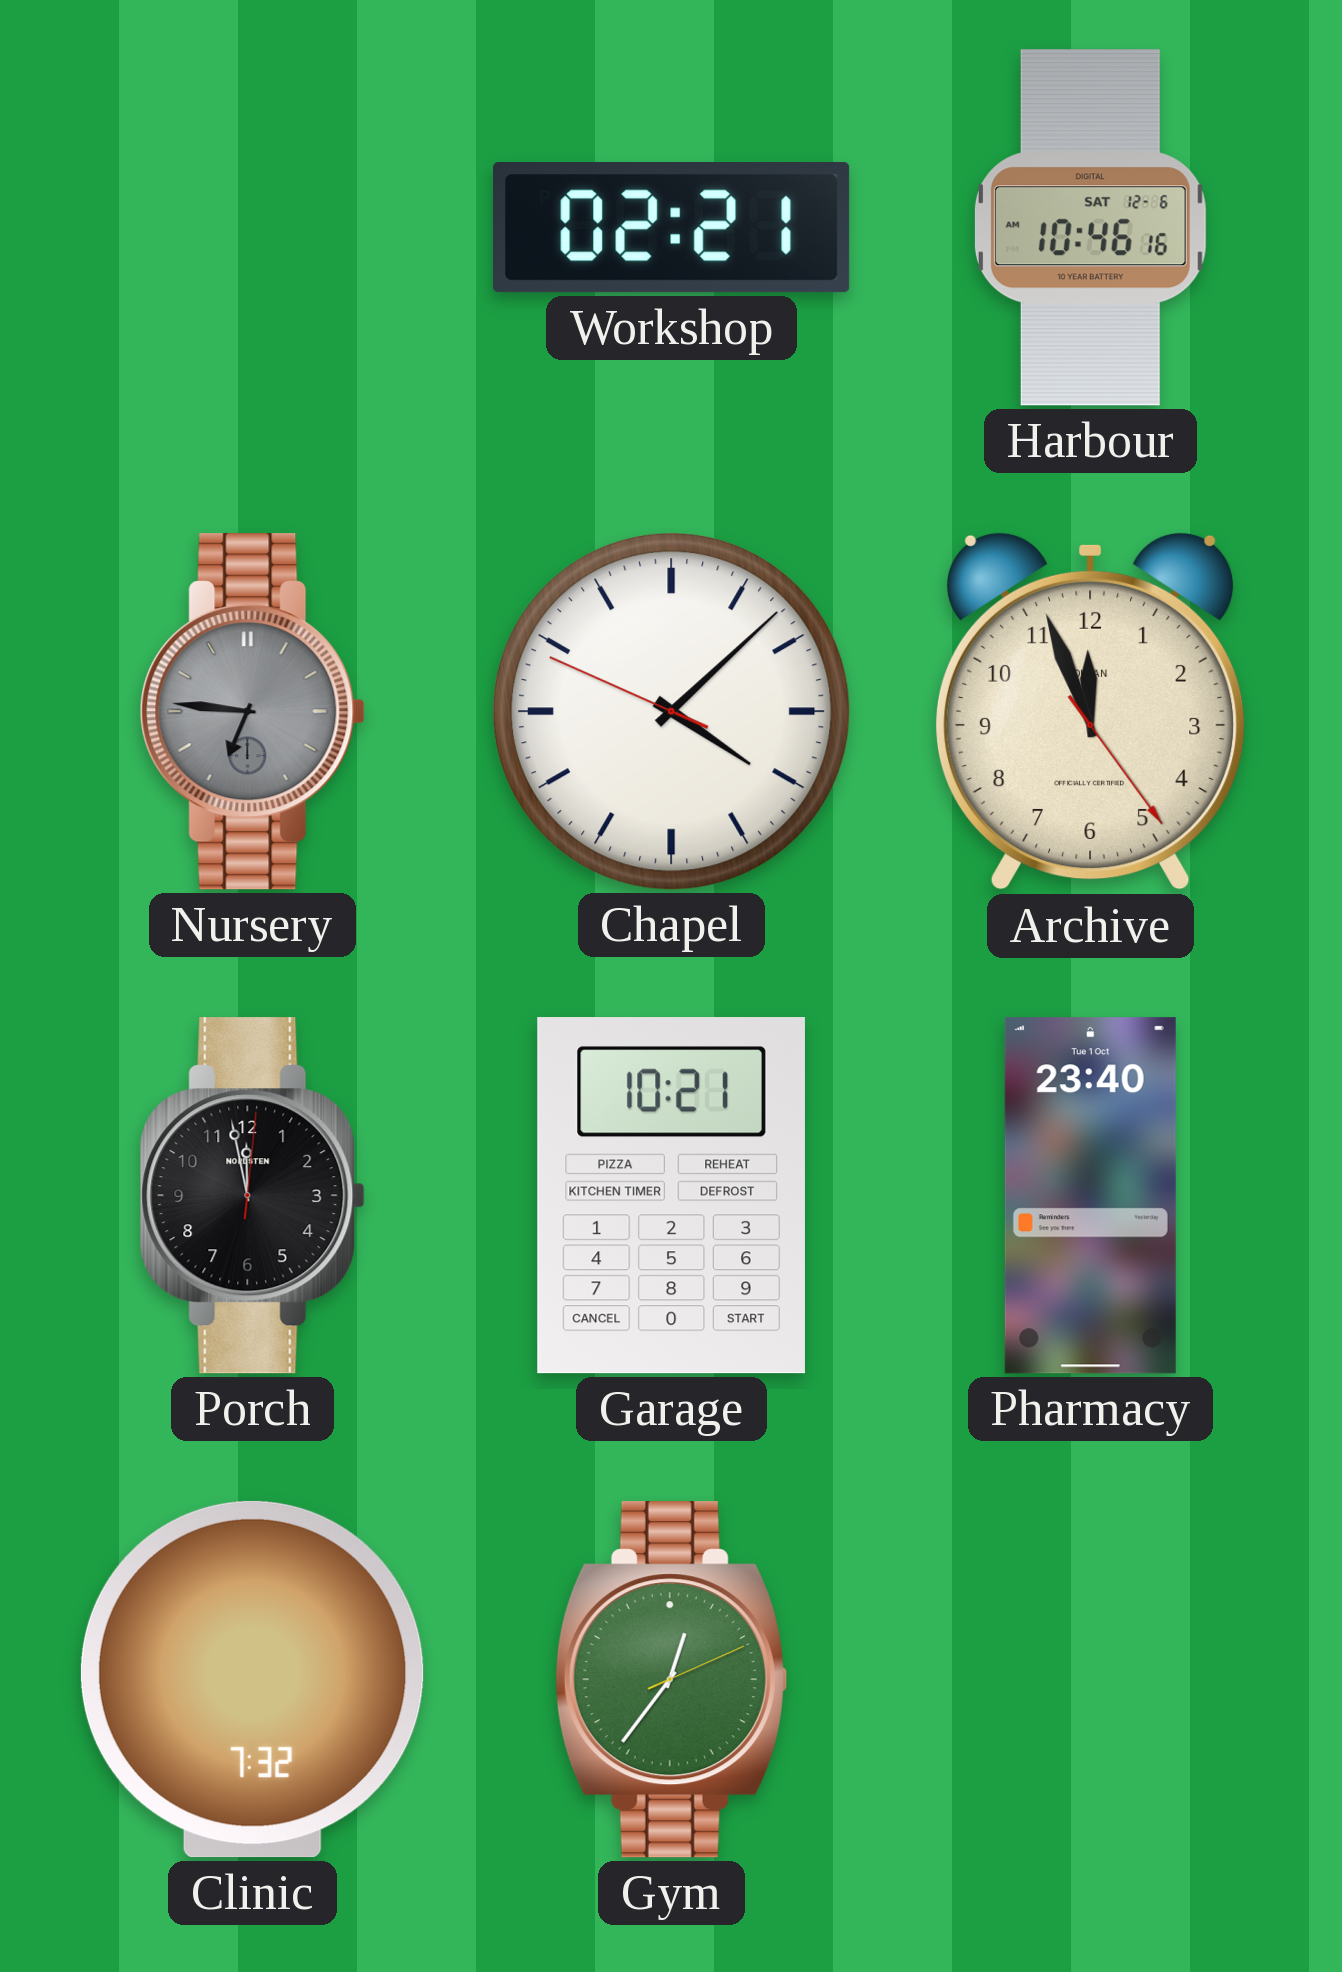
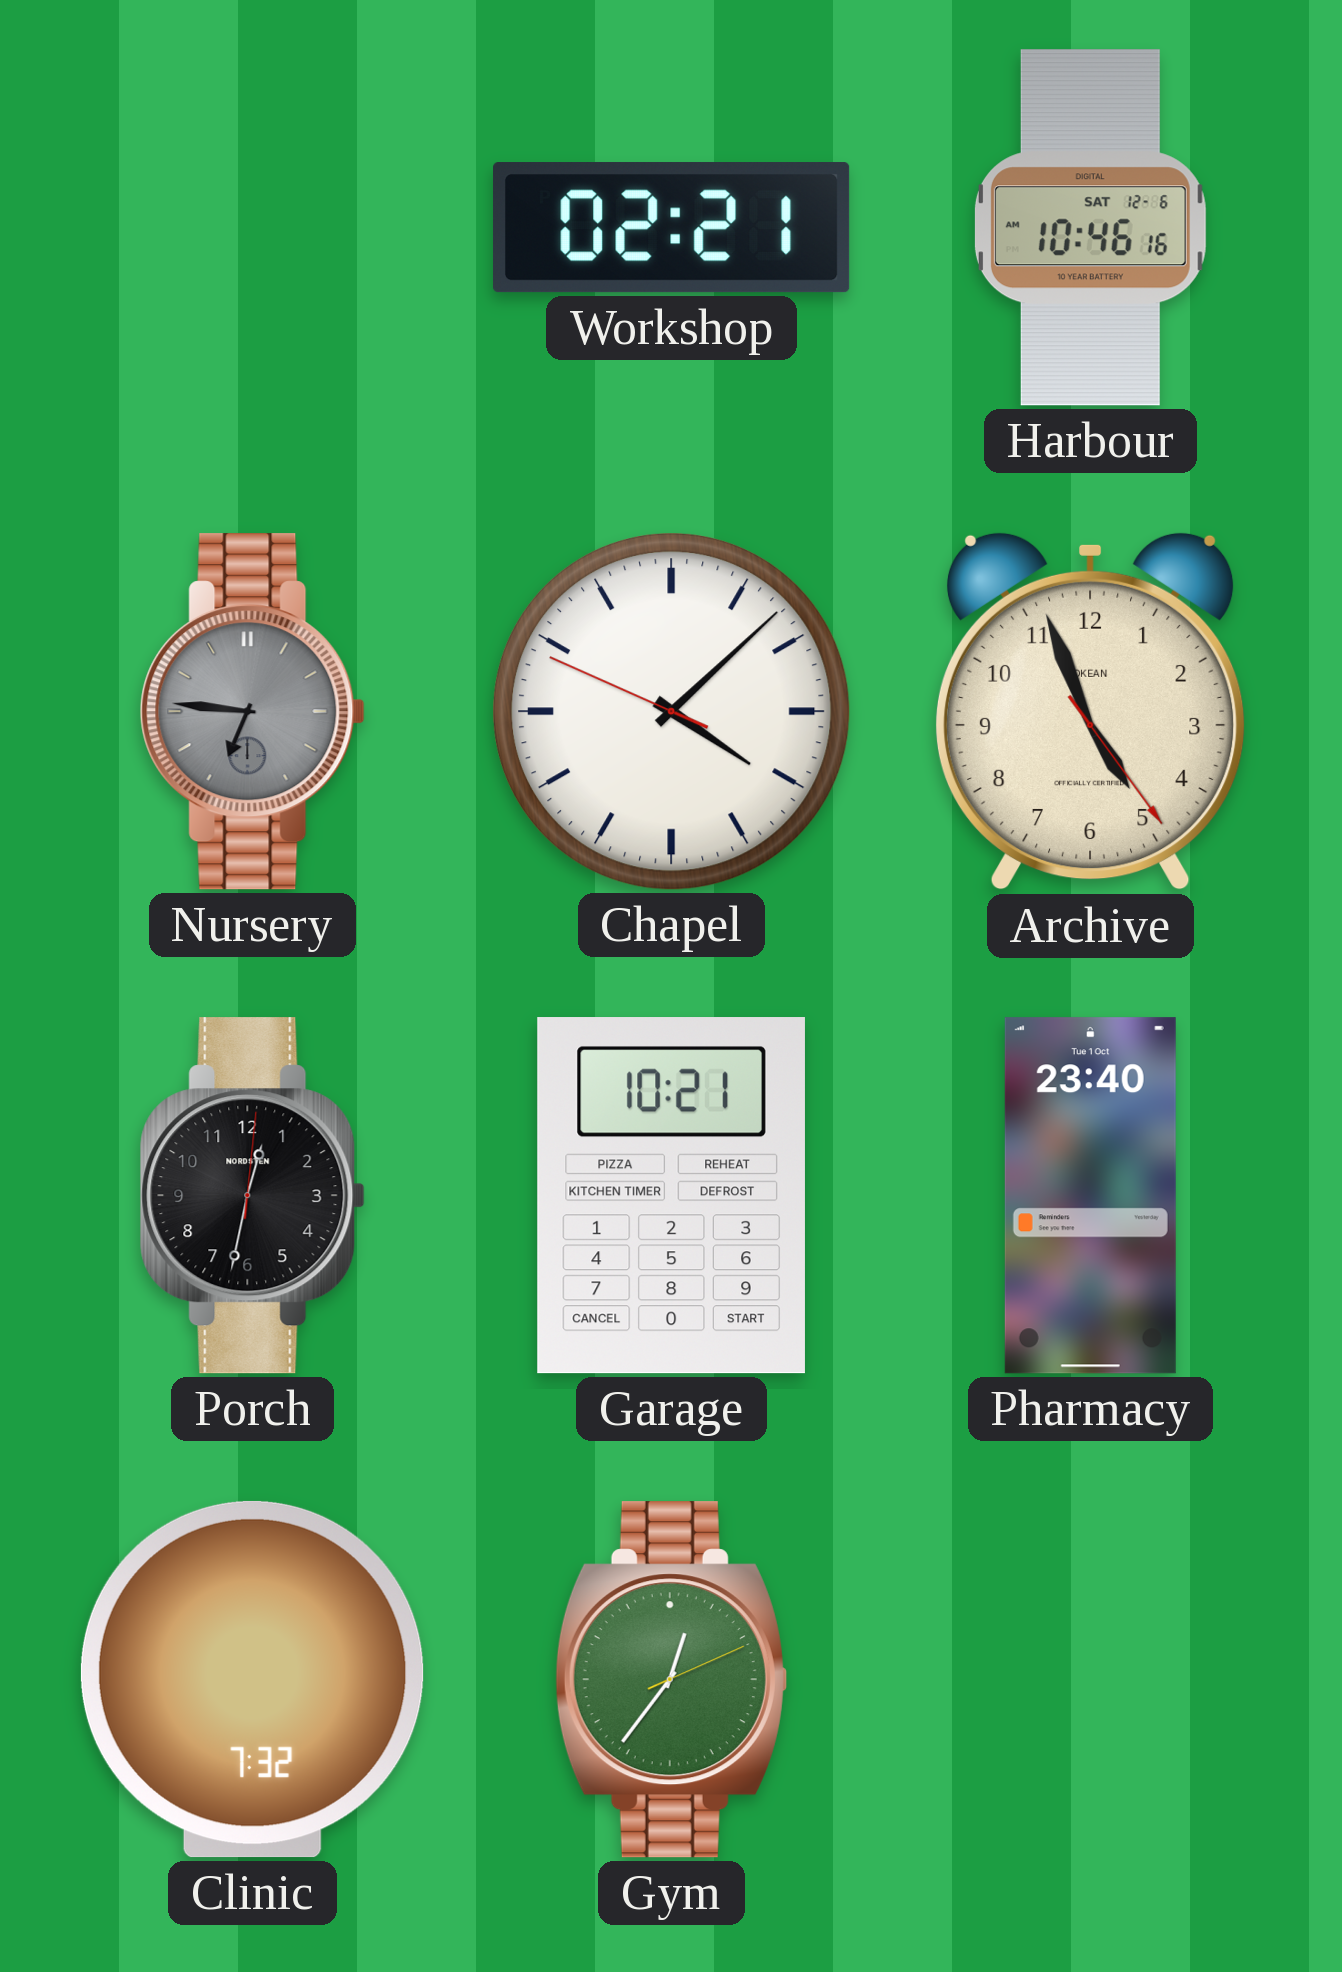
Archive: 11:56 -> 4:56
Porch: 11:58 -> 12:32
